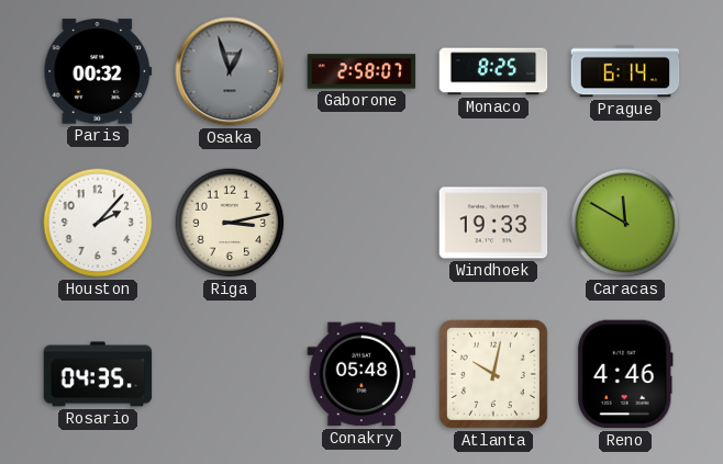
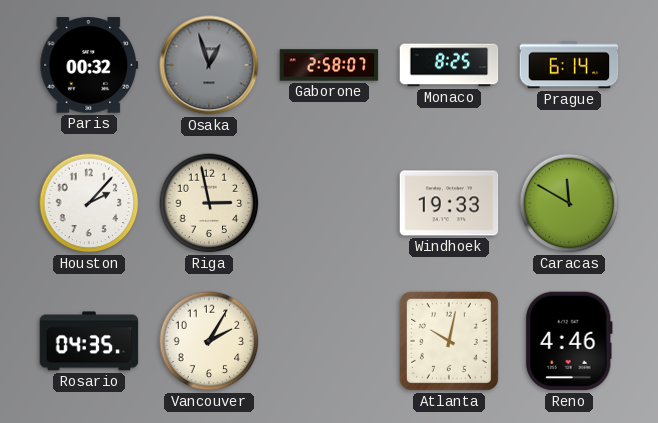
Riga: 3:13 -> 2:58
Vancouver: none -> 2:05
Conakry: 05:48 -> none
